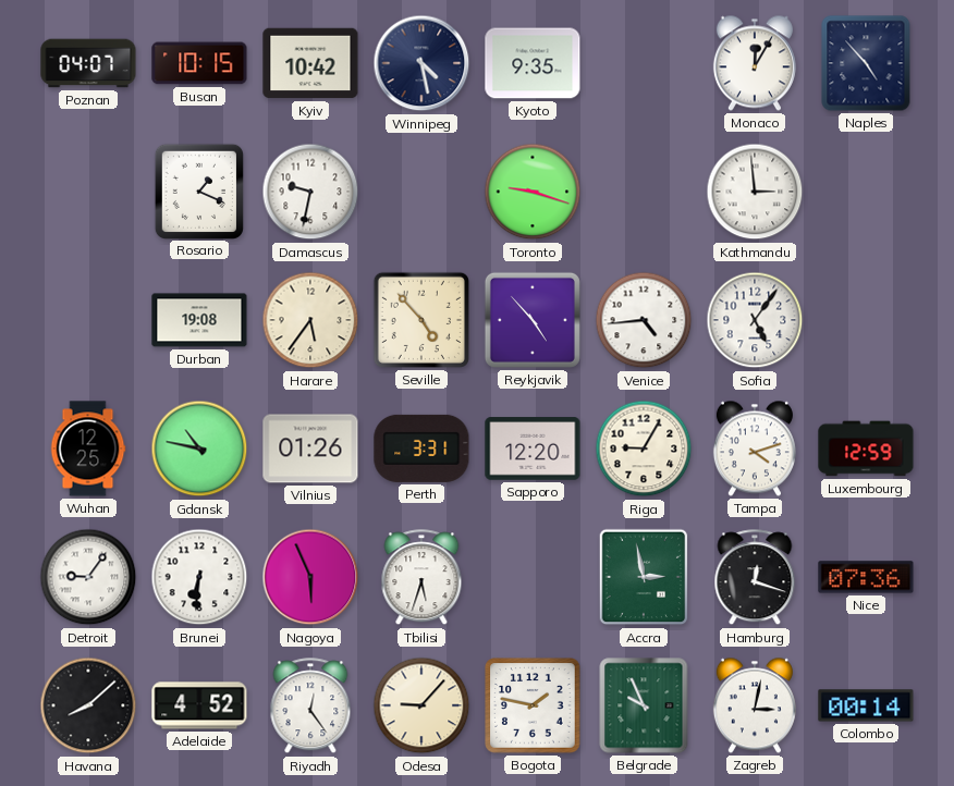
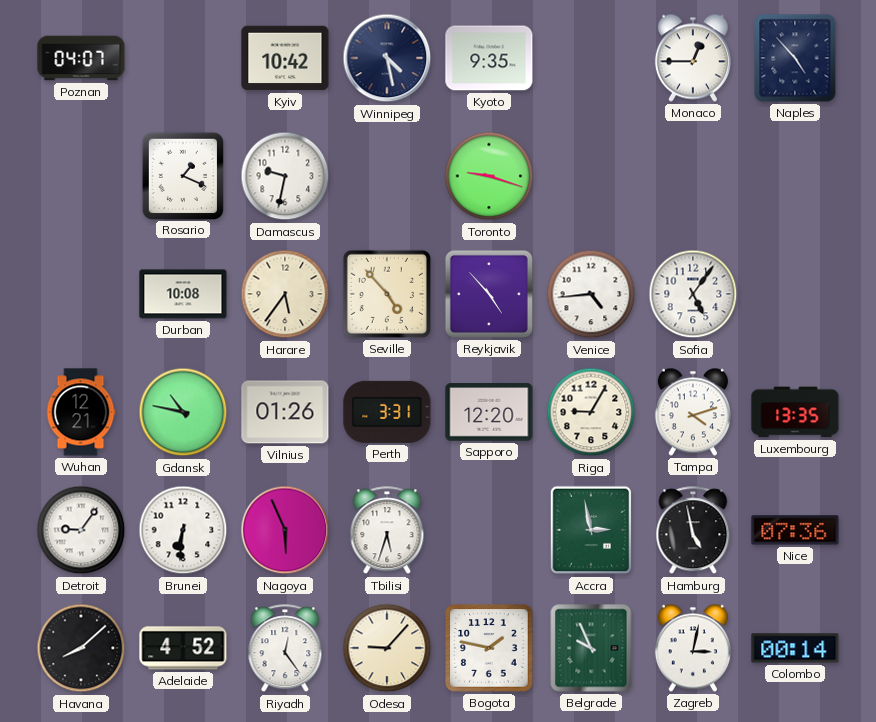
Busan: 10:15 -> none
Monaco: 12:05 -> 12:45
Kathmandu: 2:59 -> none
Durban: 19:08 -> 10:08
Wuhan: 12:25 -> 12:21
Luxembourg: 12:59 -> 13:35
Hamburg: 12:18 -> 4:58
